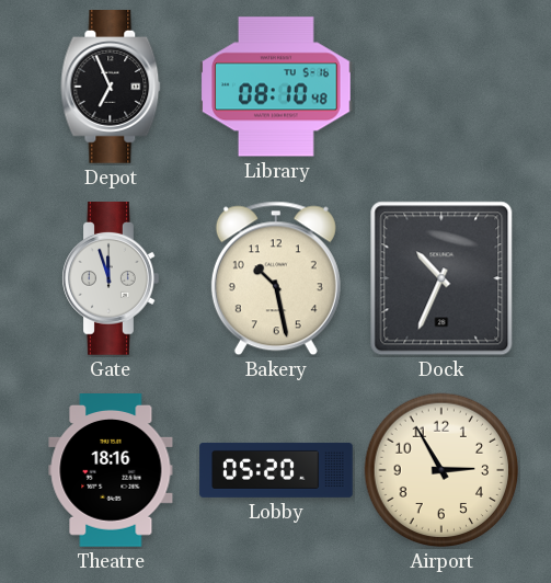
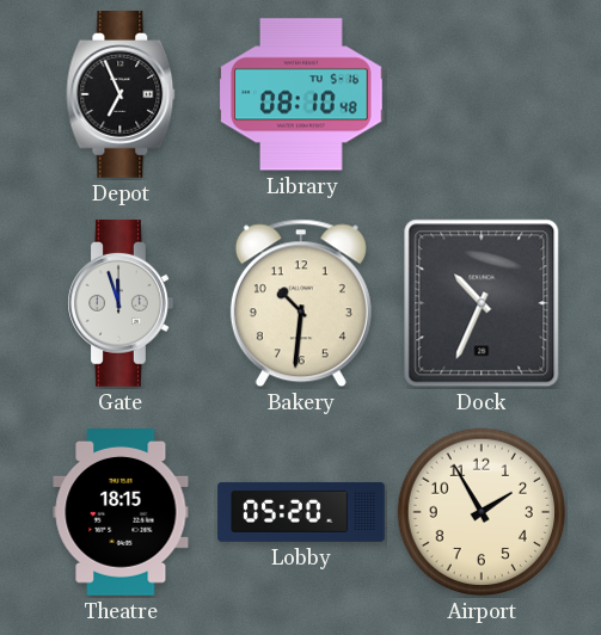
Bakery: 10:28 -> 10:31
Theatre: 18:16 -> 18:15
Airport: 2:55 -> 1:55
